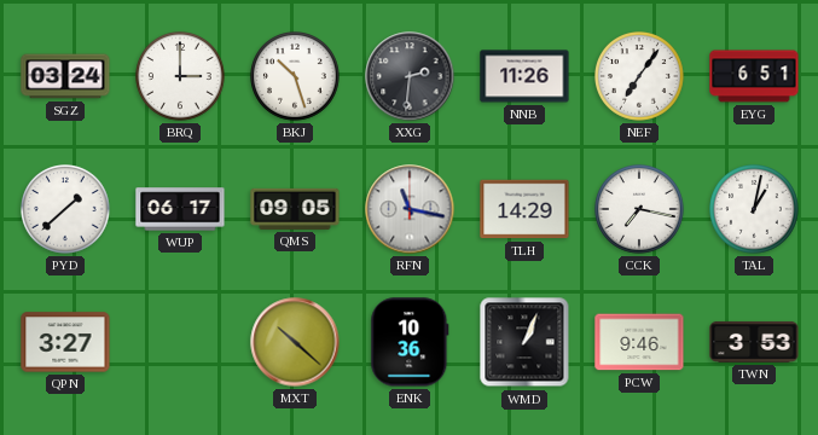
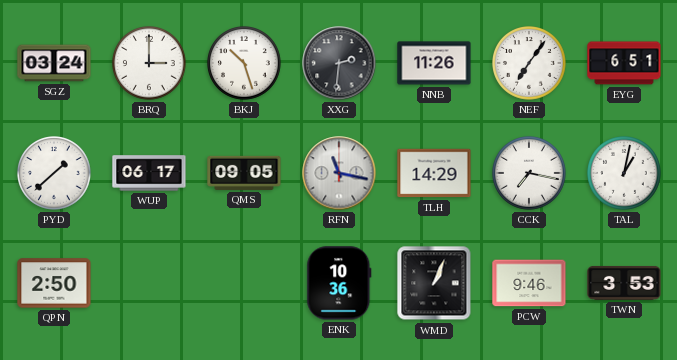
QPN: 3:27 -> 2:50
MXT: 10:22 -> none
